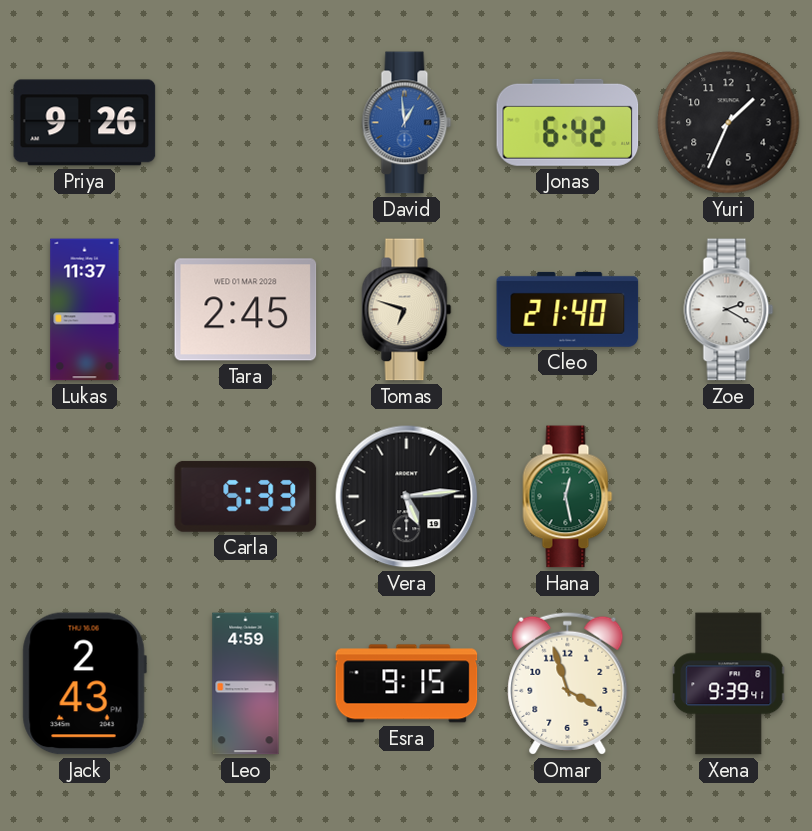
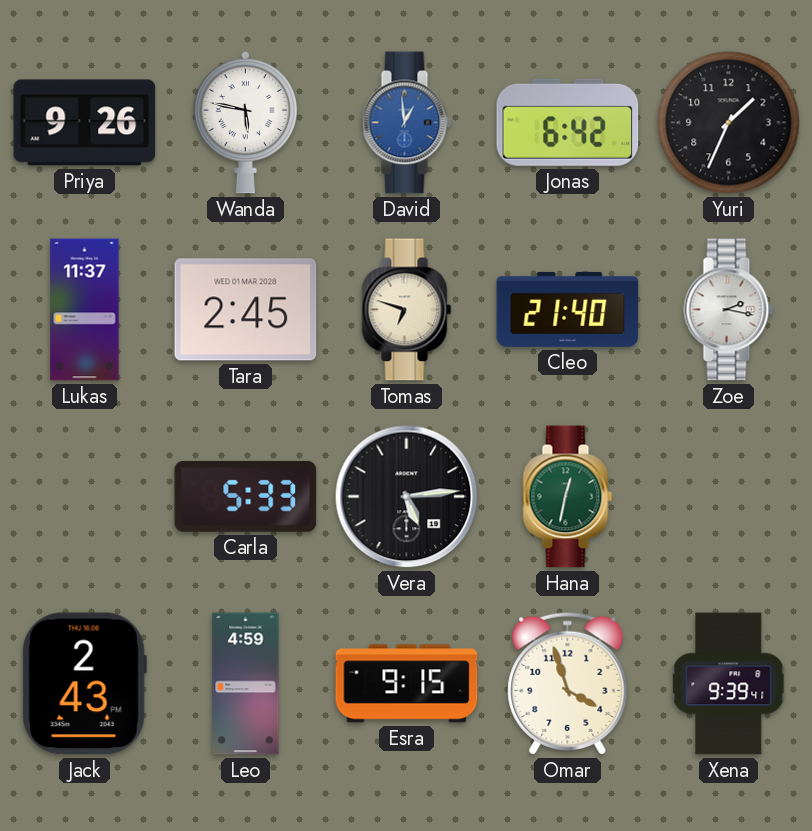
Wanda: none -> 5:47
Zoe: 2:20 -> 2:17
Hana: 12:28 -> 12:32
